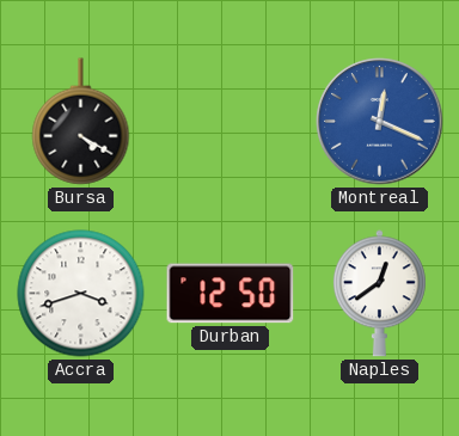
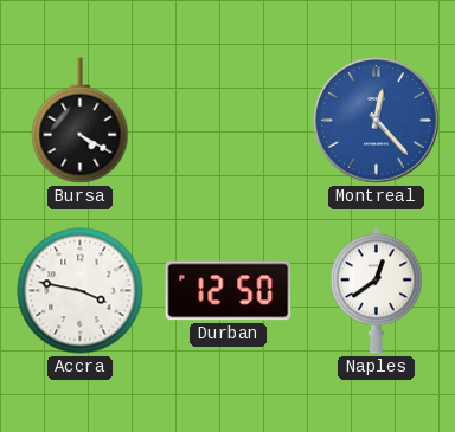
Montreal: 12:19 -> 12:23
Accra: 3:42 -> 3:47
